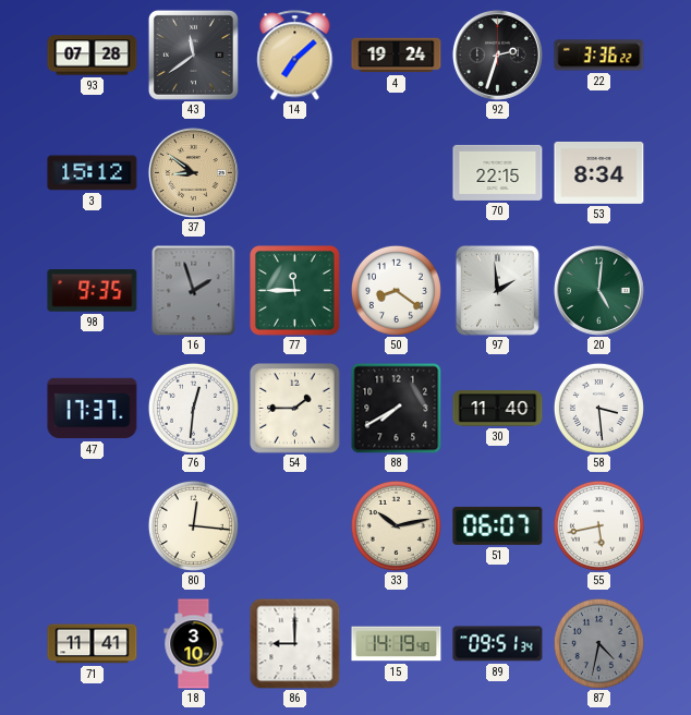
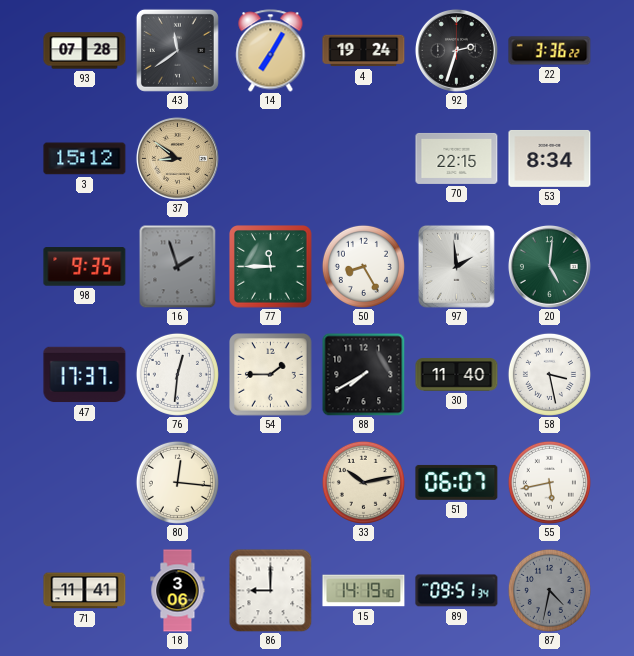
14: 7:08 -> 7:05
50: 8:21 -> 8:25
58: 3:29 -> 3:28
18: 3:10 -> 3:06
